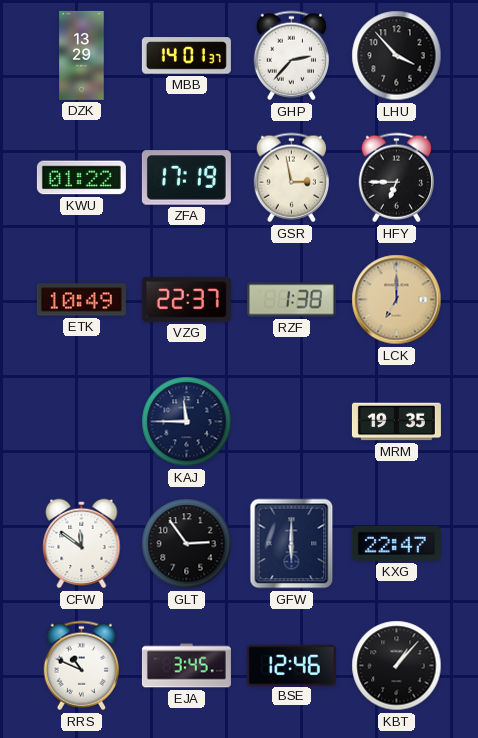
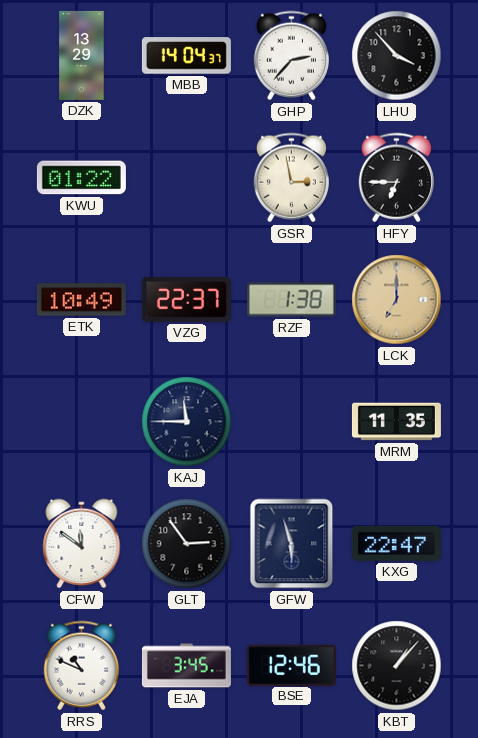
MBB: 14:01 -> 14:04
ZFA: 17:19 -> none
MRM: 19:35 -> 11:35
GFW: 6:00 -> 5:57
